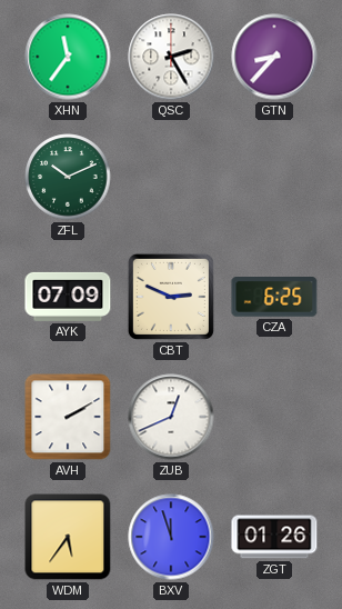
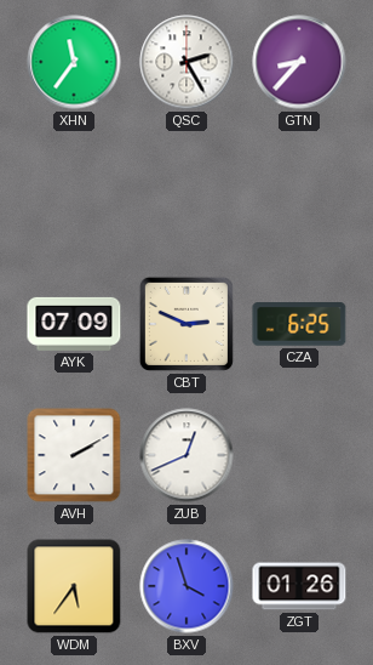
ZFL: 10:11 -> none
BXV: 11:57 -> 3:57
